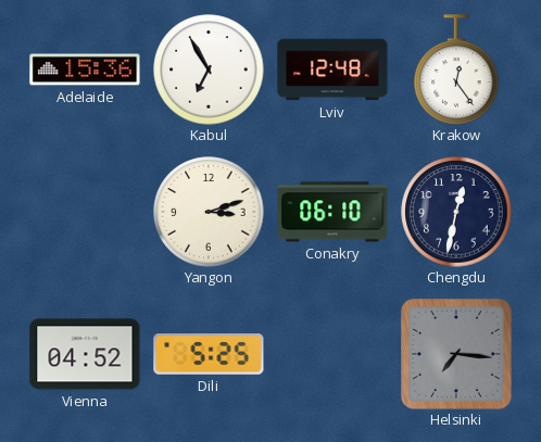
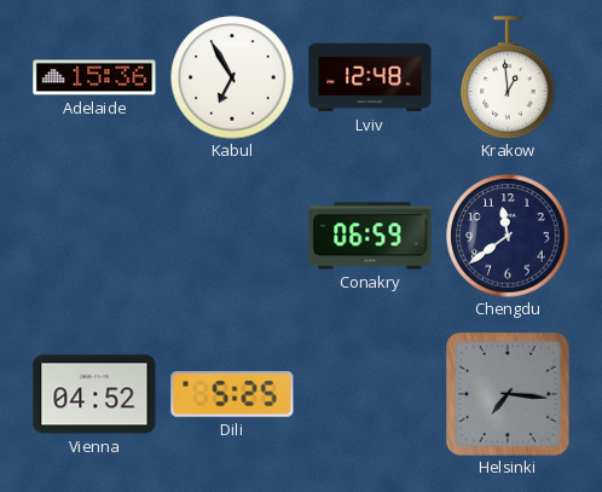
Krakow: 12:24 -> 12:59
Yangon: 3:12 -> none
Conakry: 06:10 -> 06:59
Chengdu: 12:32 -> 11:39
